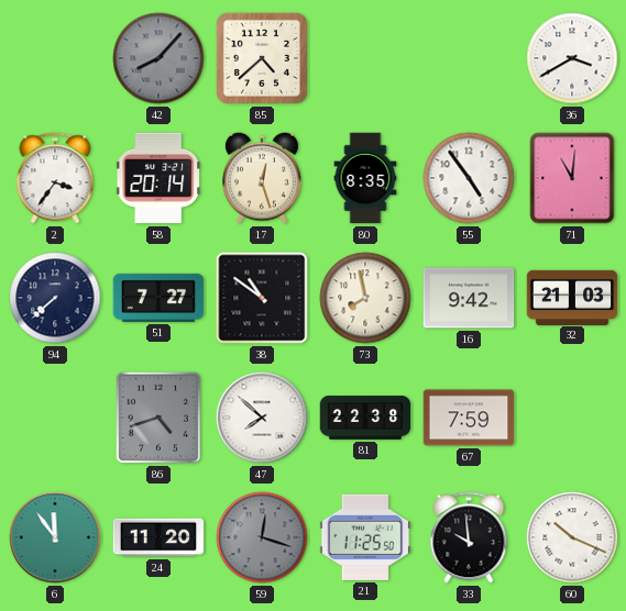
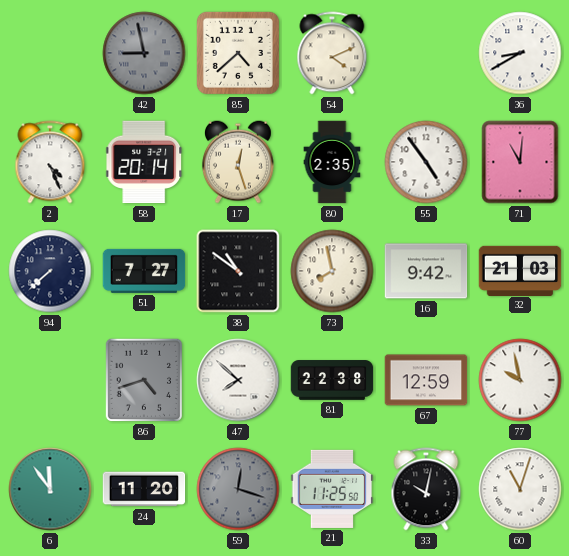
42: 8:07 -> 8:58
54: none -> 4:11
36: 3:40 -> 8:40
2: 3:36 -> 4:26
80: 8:35 -> 2:35
67: 7:59 -> 12:59
77: none -> 9:58
33: 9:59 -> 10:02
60: 10:19 -> 11:03
